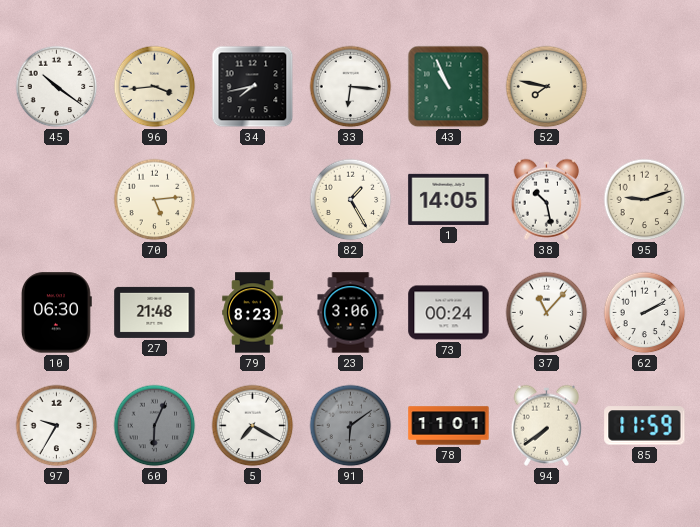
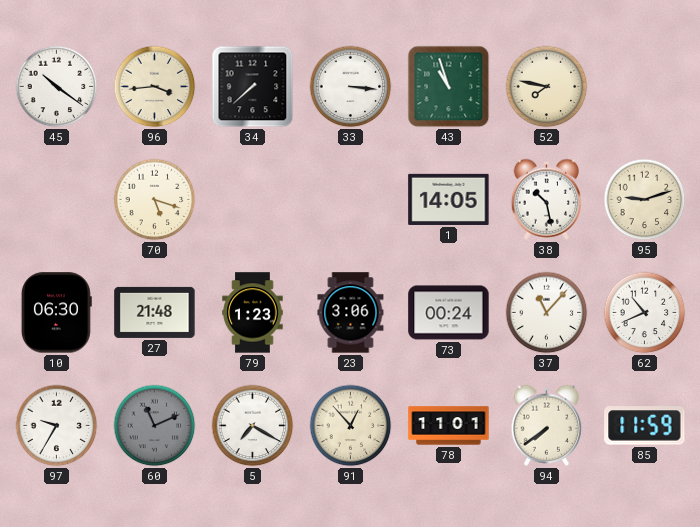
34: 7:43 -> 7:38
33: 6:16 -> 3:16
43: 10:56 -> 10:57
70: 5:14 -> 5:18
82: 1:25 -> none
79: 8:23 -> 1:23
62: 2:10 -> 10:41
60: 6:04 -> 11:11
91: 6:09 -> 12:53
91 dial: grey -> cream
